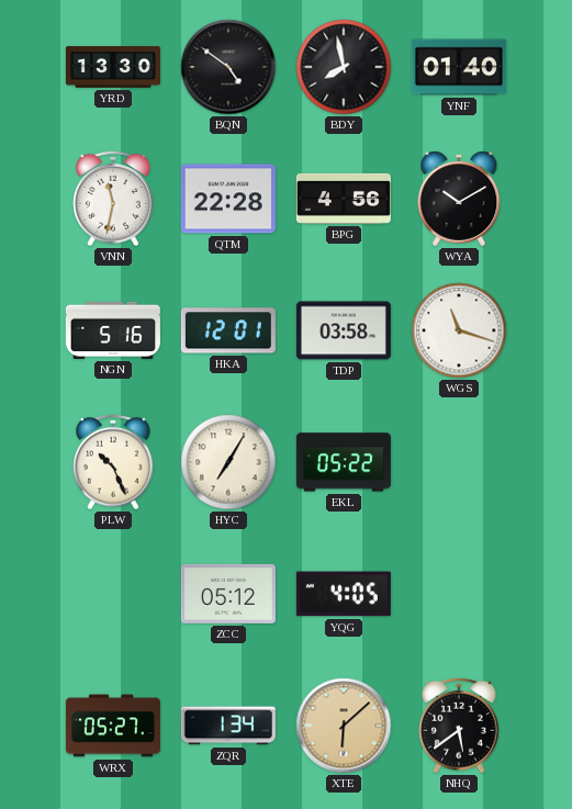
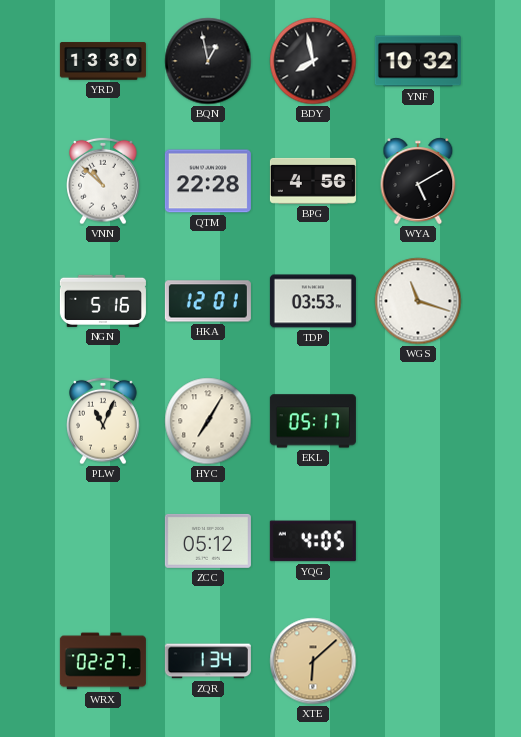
BQN: 4:51 -> 12:58
YNF: 01:40 -> 10:32
VNN: 11:32 -> 10:52
WYA: 10:10 -> 5:10
TDP: 03:58 -> 03:53
PLW: 10:26 -> 11:04
EKL: 05:22 -> 05:17
WRX: 05:27 -> 02:27
NHQ: 5:39 -> none
